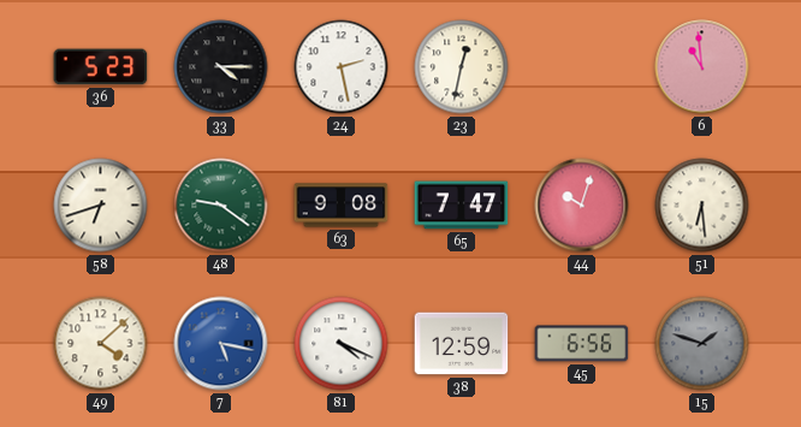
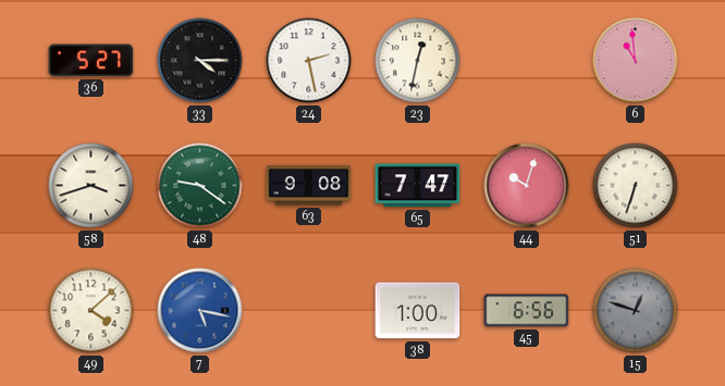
36: 5:23 -> 5:27
58: 6:42 -> 3:42
51: 6:29 -> 6:33
81: 4:19 -> none
38: 12:59 -> 1:00
15: 1:48 -> 12:48
